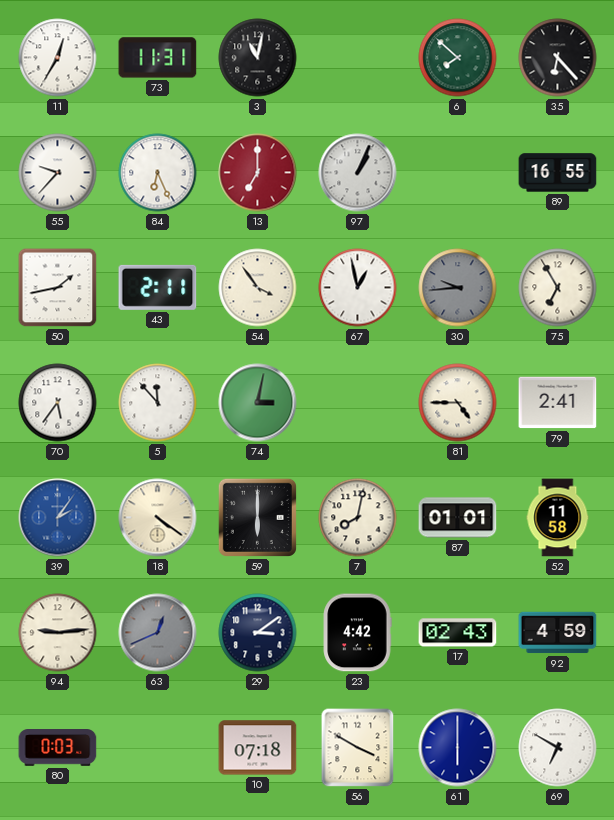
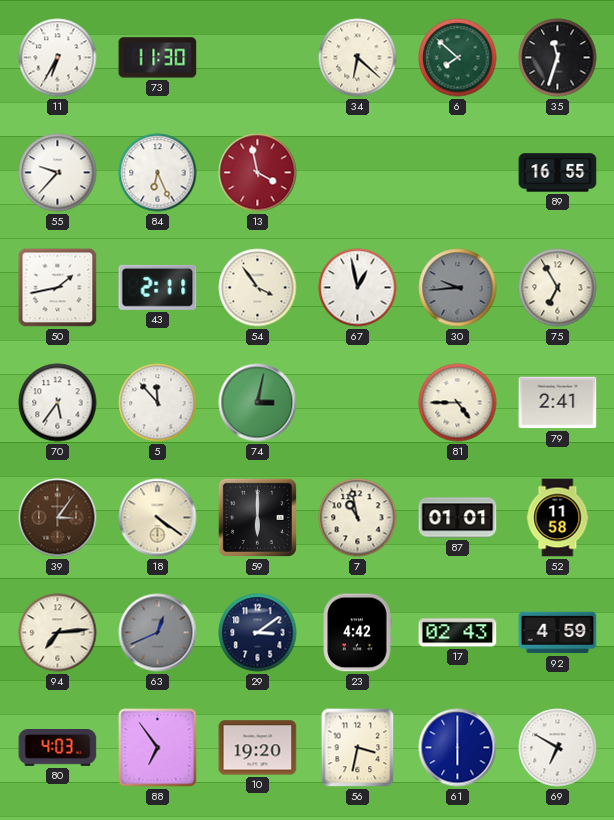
11: 12:35 -> 6:35
73: 11:31 -> 11:30
3: 11:02 -> none
34: none -> 6:22
35: 6:23 -> 11:33
13: 7:00 -> 3:58
97: 1:04 -> none
39: 2:06 -> 3:06
39 dial: blue -> brown
7: 8:02 -> 10:58
94: 9:14 -> 7:14
80: 0:03 -> 4:03
88: none -> 6:54
10: 07:18 -> 19:20
56: 3:50 -> 3:32
